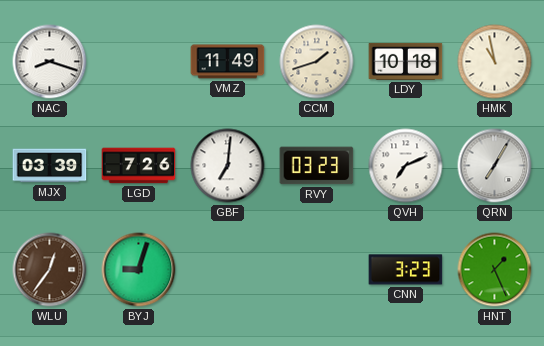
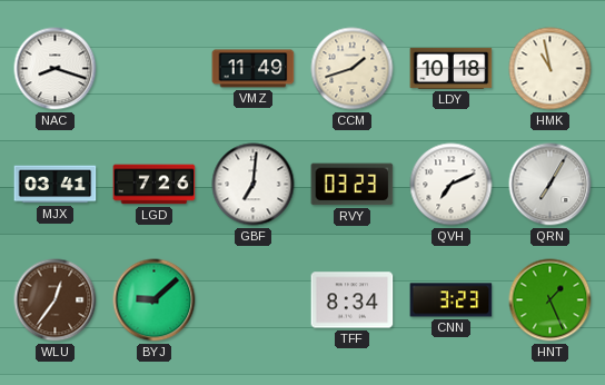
MJX: 03:39 -> 03:41
BYJ: 9:03 -> 9:08
TFF: none -> 8:34
